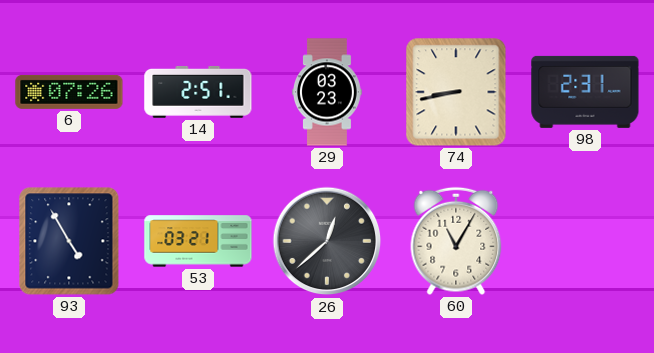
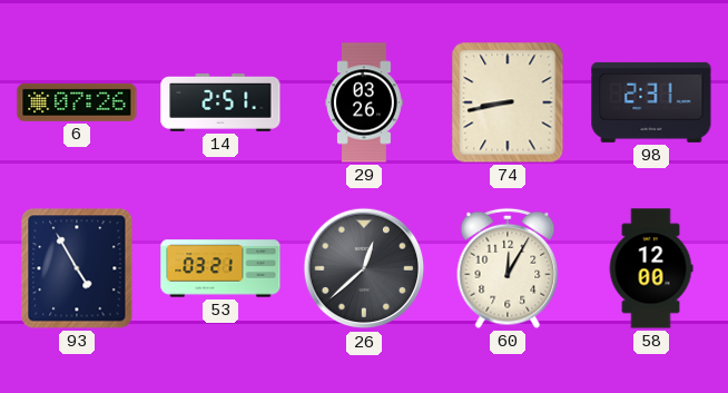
29: 03:23 -> 03:26
60: 11:05 -> 12:05
58: none -> 12:00
